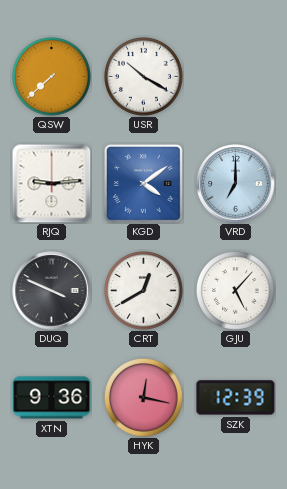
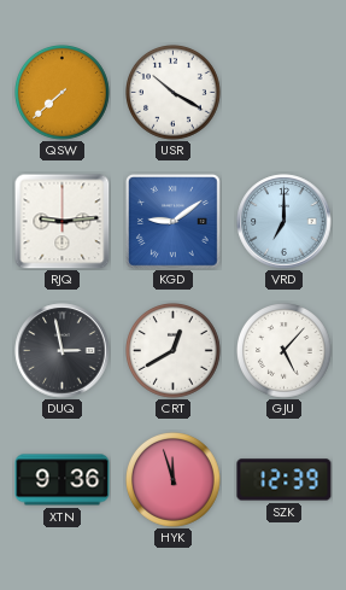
KGD: 4:09 -> 9:09
DUQ: 3:49 -> 2:58
HYK: 12:17 -> 11:57
